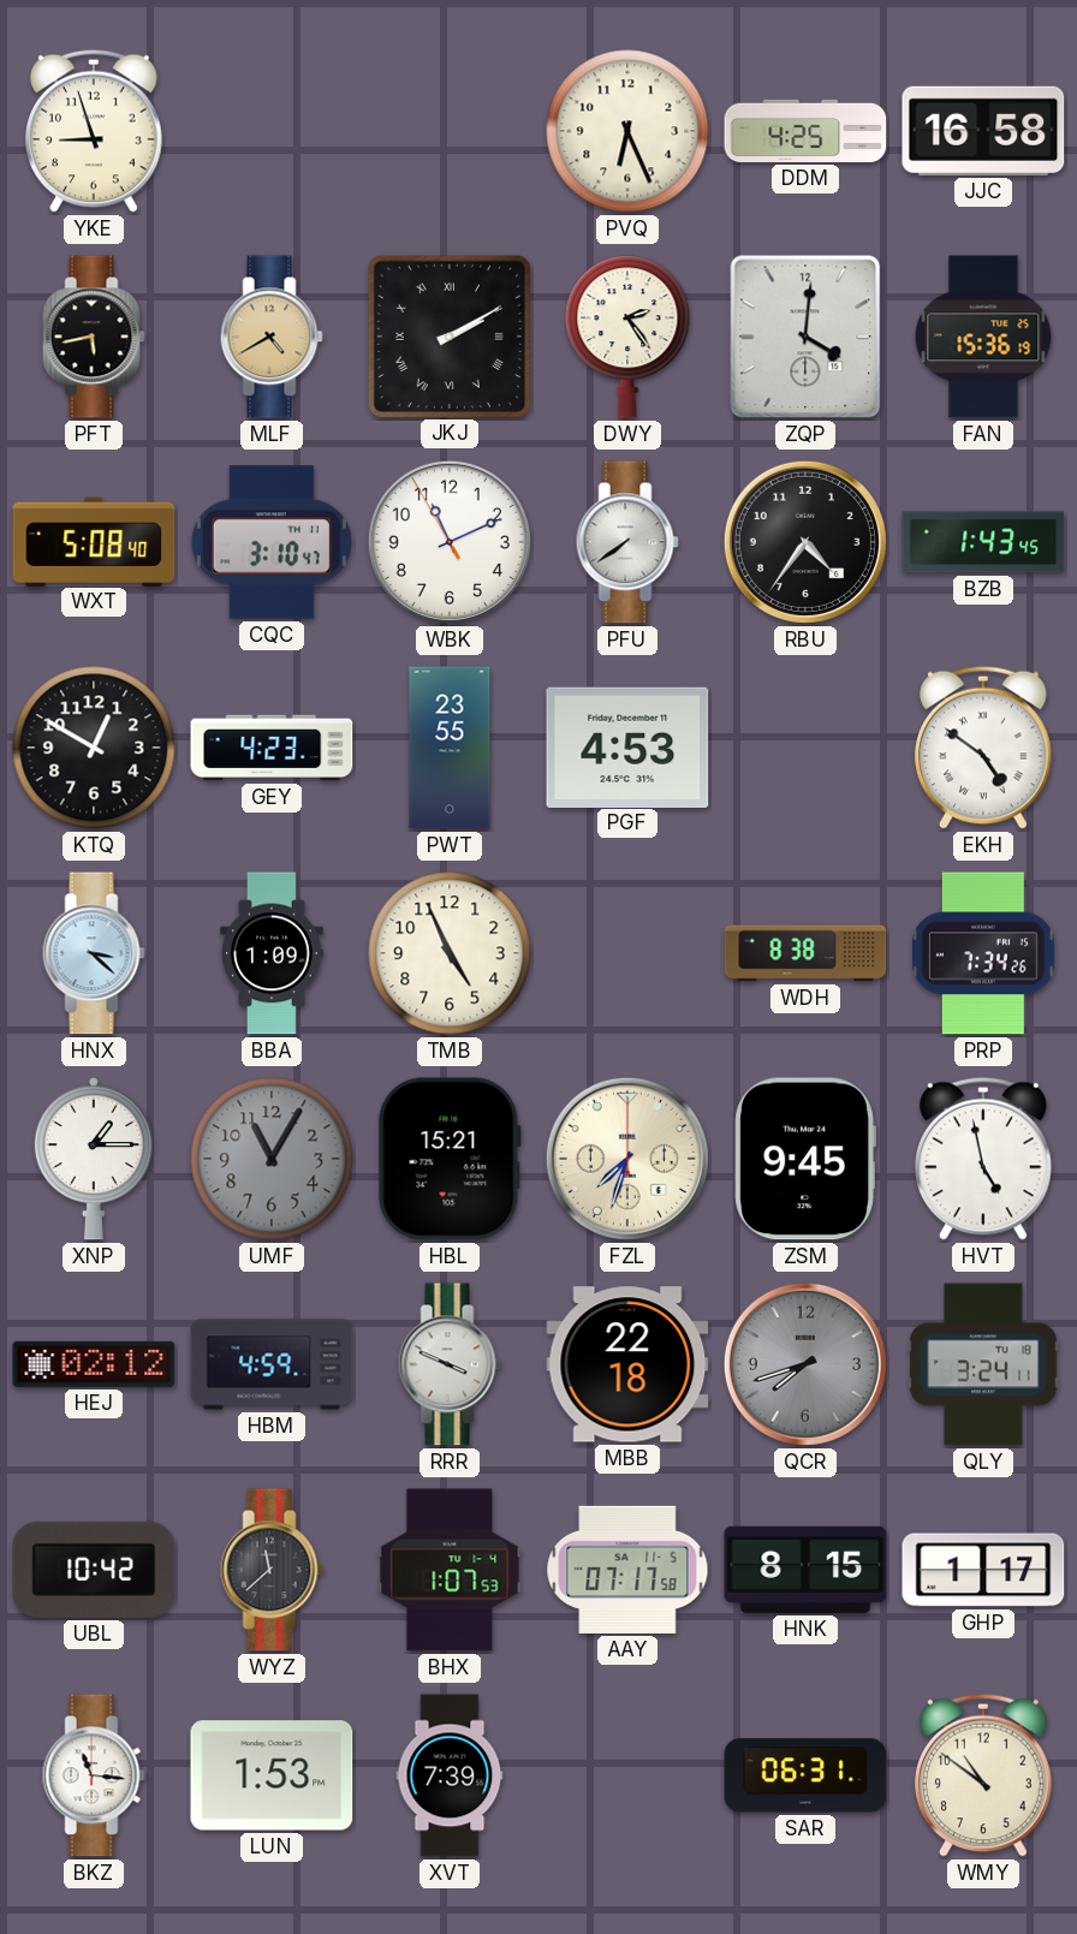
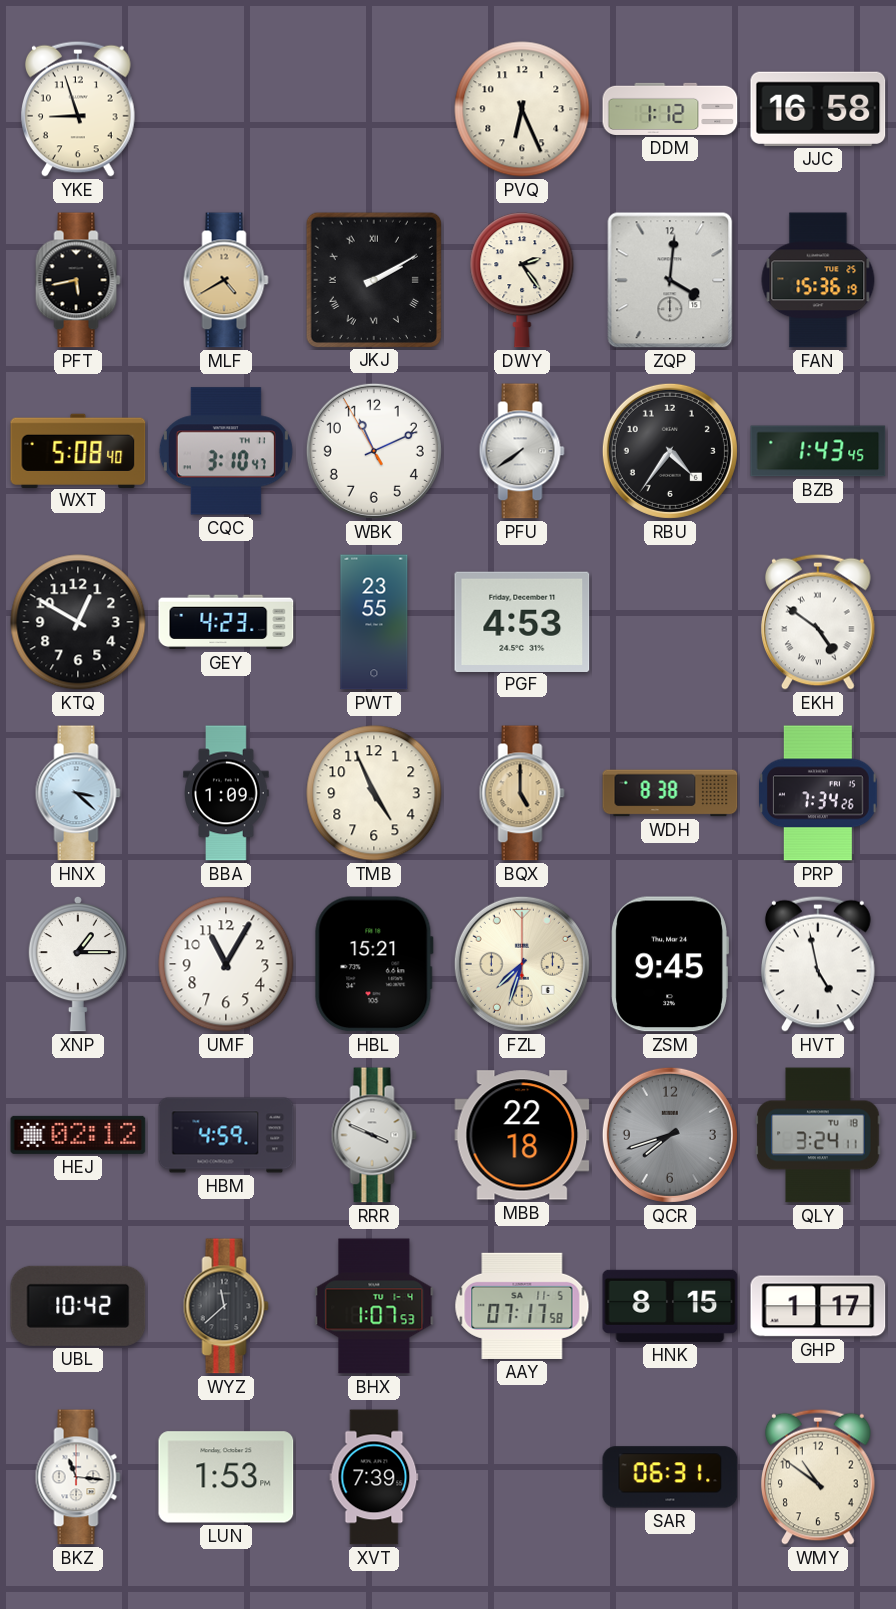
DDM: 4:25 -> 1:12
BQX: none -> 5:00
UMF dial: grey -> white
